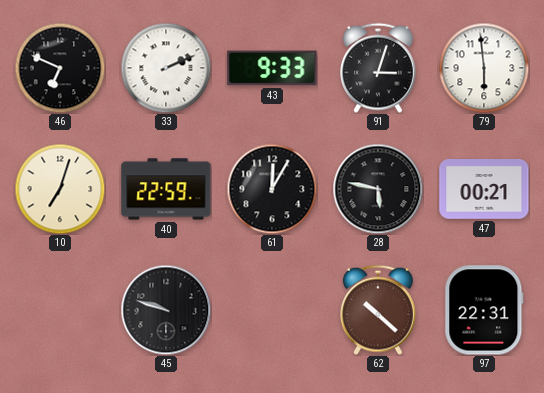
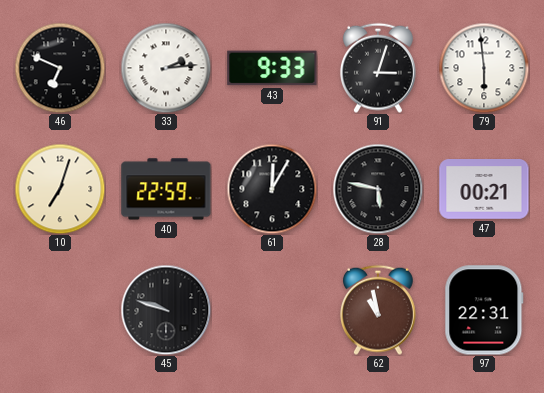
33: 2:11 -> 2:14
62: 10:22 -> 10:58
